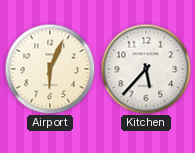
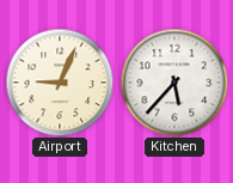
Airport: 6:04 -> 9:04
